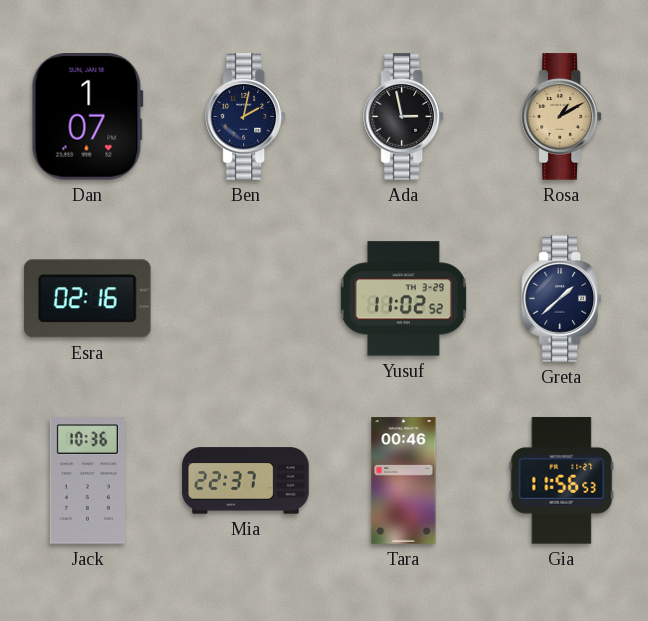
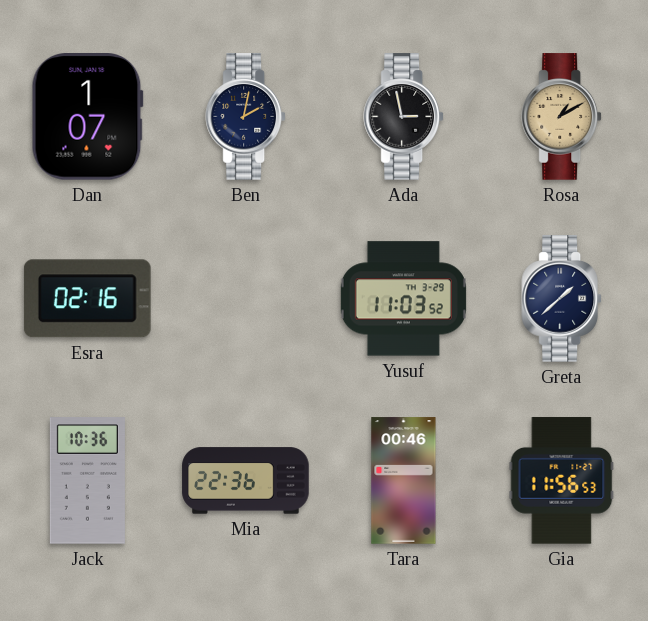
Yusuf: 11:02 -> 11:03
Mia: 22:37 -> 22:36
